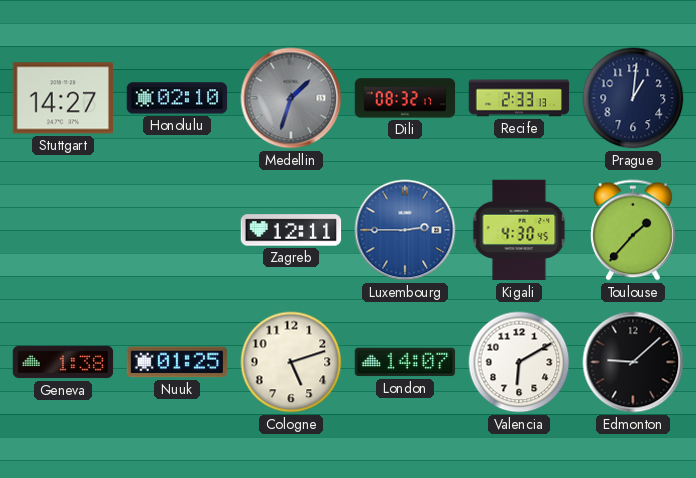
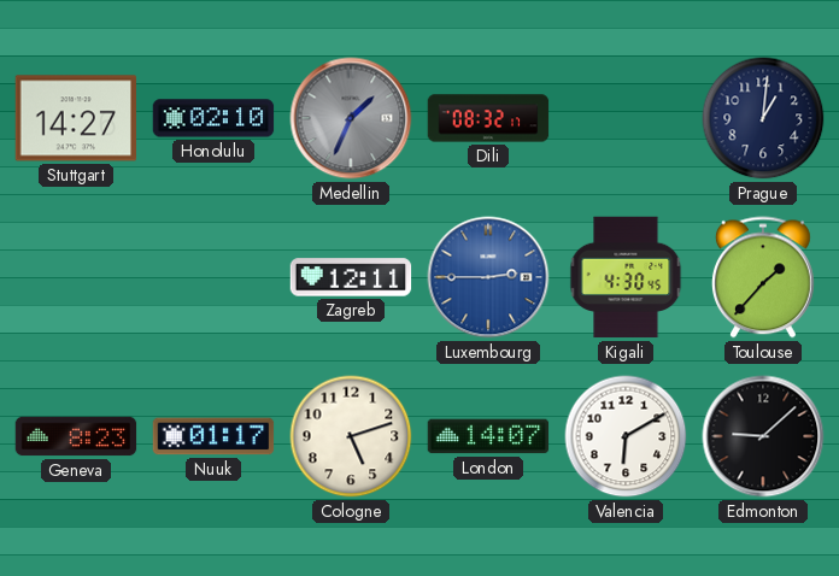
Medellin: 1:33 -> 1:34
Recife: 2:33 -> none
Geneva: 1:38 -> 8:23
Nuuk: 01:25 -> 01:17
